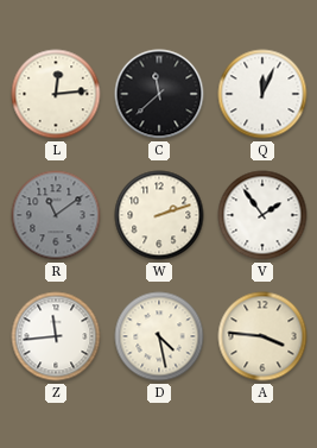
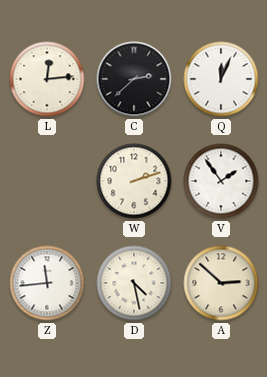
C: 11:38 -> 2:38
R: 11:09 -> none
A: 3:46 -> 2:52
